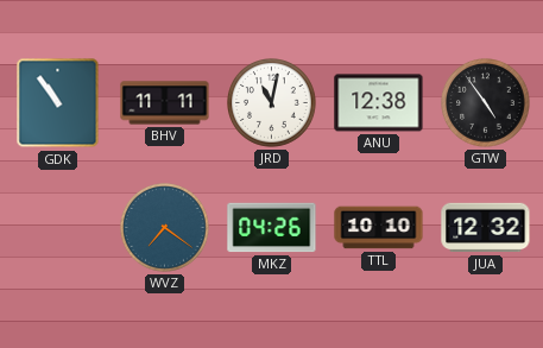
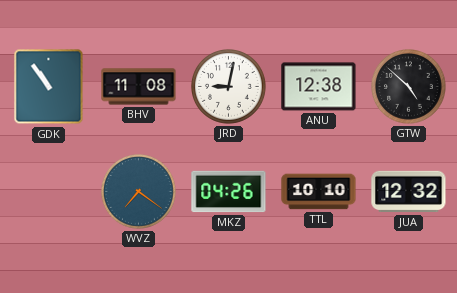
BHV: 11:11 -> 11:08
JRD: 11:02 -> 9:02
GTW: 4:54 -> 4:52
